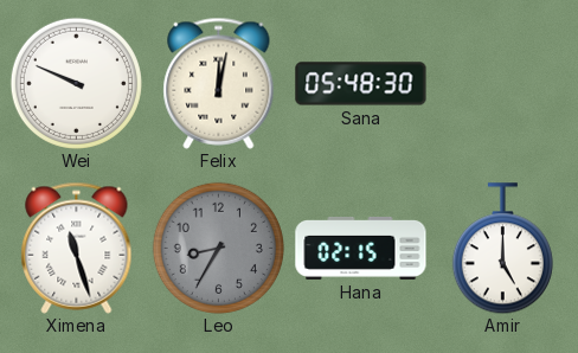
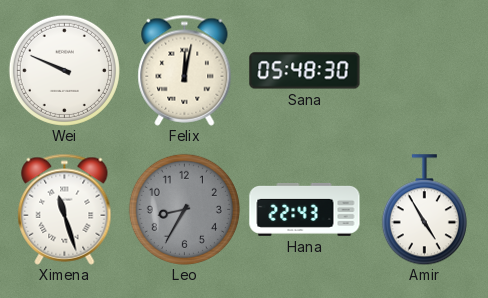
Hana: 02:15 -> 22:43
Amir: 5:00 -> 4:55
